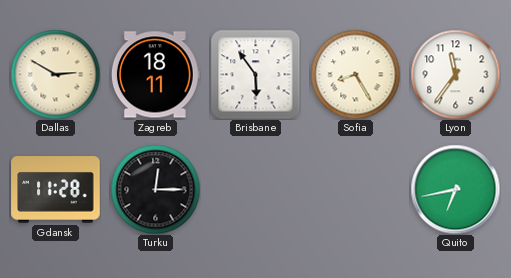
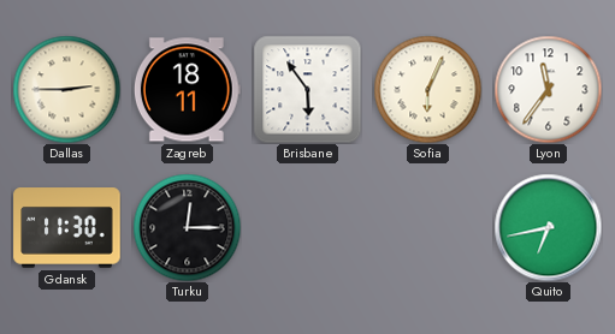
Dallas: 2:50 -> 2:45
Sofia: 8:25 -> 6:04
Gdansk: 11:28 -> 11:30
